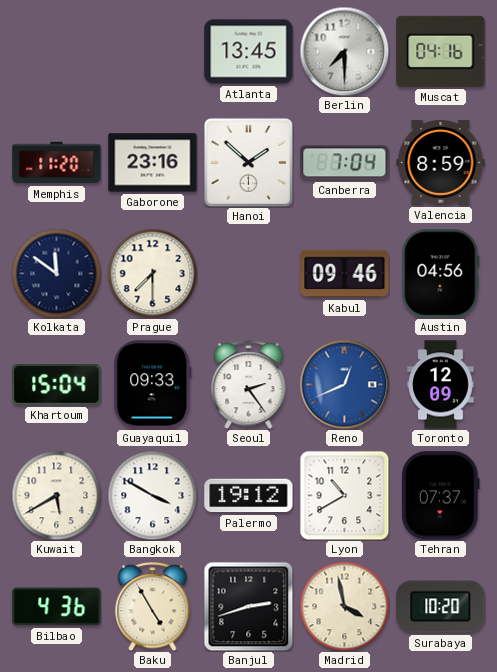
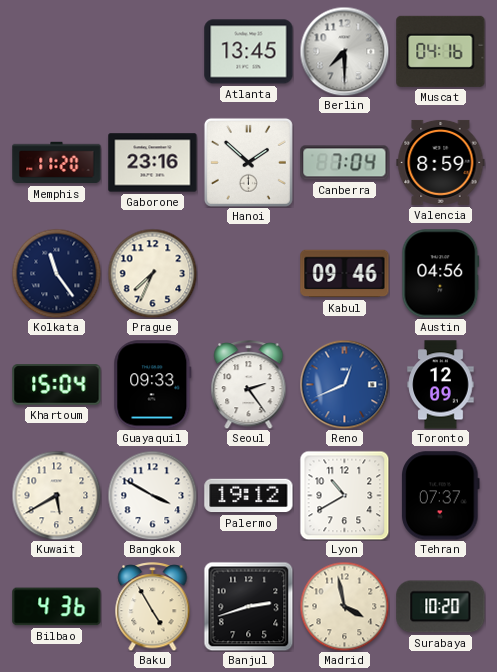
Kolkata: 11:51 -> 11:24
Prague: 7:30 -> 7:34
